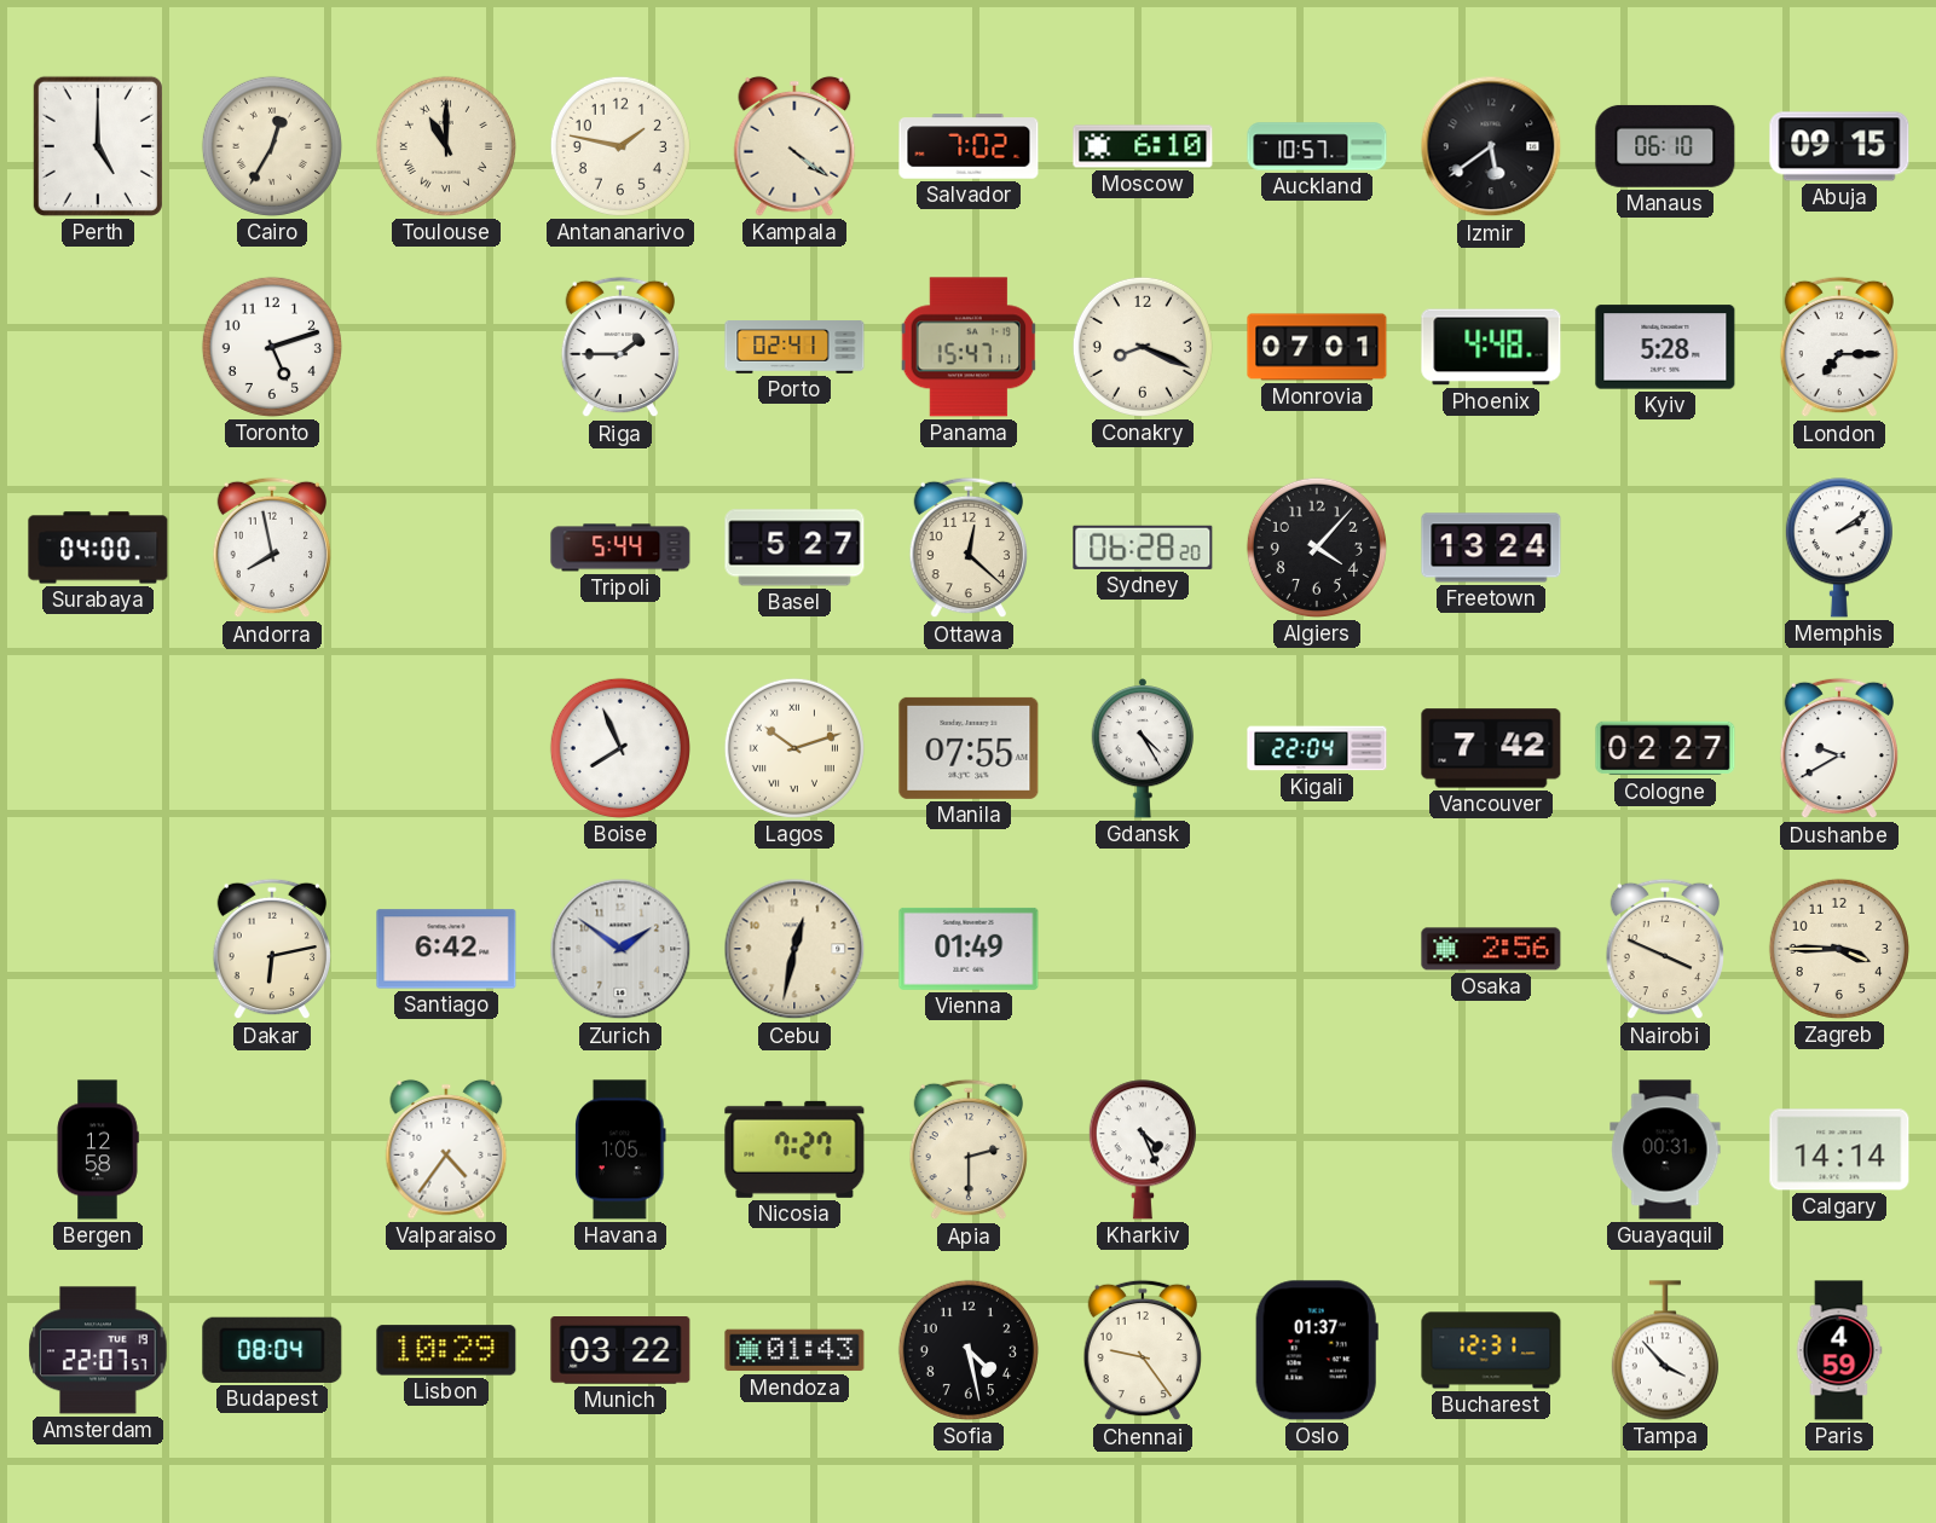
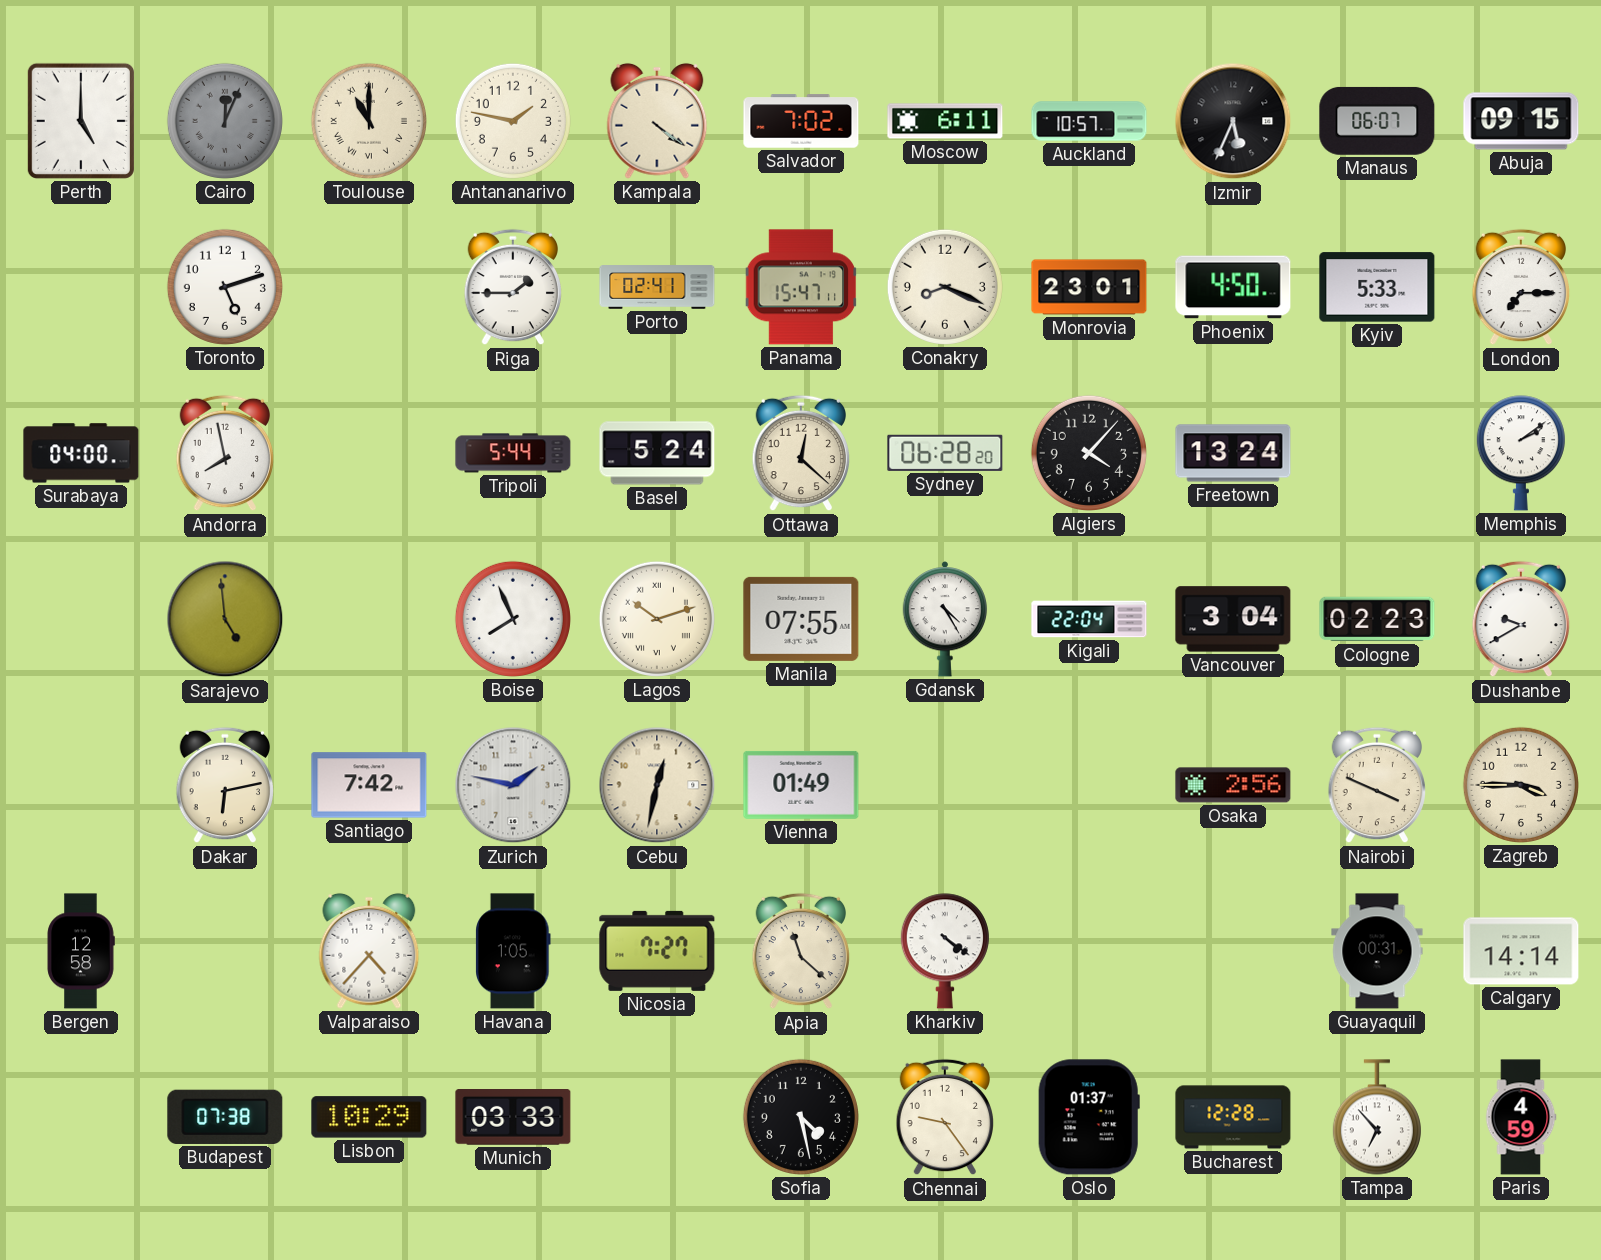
Cairo: 12:35 -> 12:04
Cairo dial: cream -> grey
Moscow: 6:10 -> 6:11
Izmir: 5:39 -> 5:34
Manaus: 06:10 -> 06:07
Monrovia: 07:01 -> 23:01
Phoenix: 4:48 -> 4:50
Kyiv: 5:28 -> 5:33
Basel: 5:27 -> 5:24
Sarajevo: none -> 4:59
Vancouver: 7:42 -> 3:04
Cologne: 02:27 -> 02:23
Santiago: 6:42 -> 7:42
Zurich: 1:51 -> 1:47
Valparaiso: 4:36 -> 4:37
Apia: 2:30 -> 11:22
Kharkiv: 4:26 -> 4:21
Amsterdam: 22:07 -> none
Budapest: 08:04 -> 07:38
Munich: 03:22 -> 03:33
Mendoza: 01:43 -> none
Bucharest: 12:31 -> 12:28
Tampa: 3:53 -> 6:53
